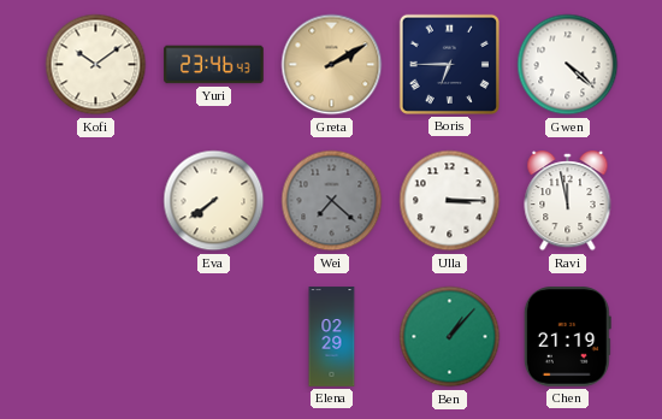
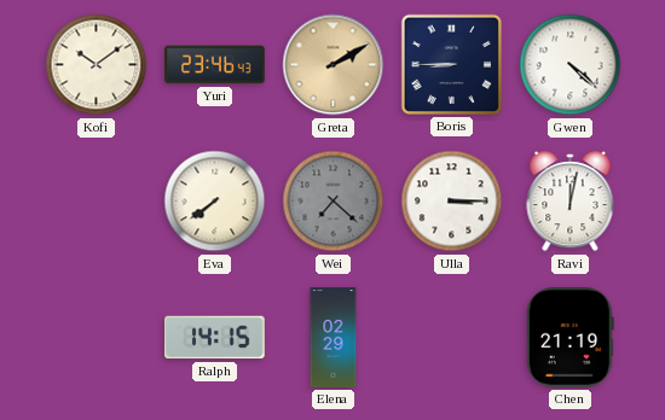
Boris: 6:45 -> 8:45
Ravi: 11:58 -> 12:02
Ralph: none -> 14:15
Ben: 1:07 -> none
